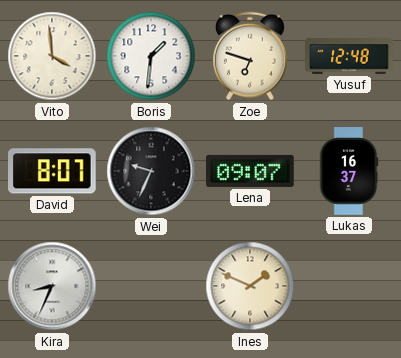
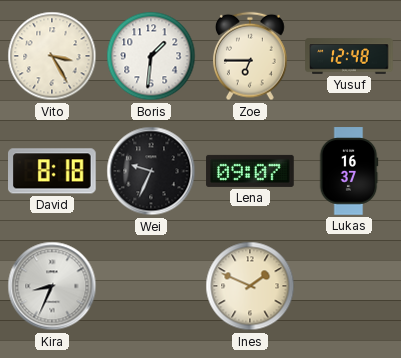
Vito: 3:59 -> 3:25
Zoe: 6:48 -> 6:45
David: 8:07 -> 8:18
